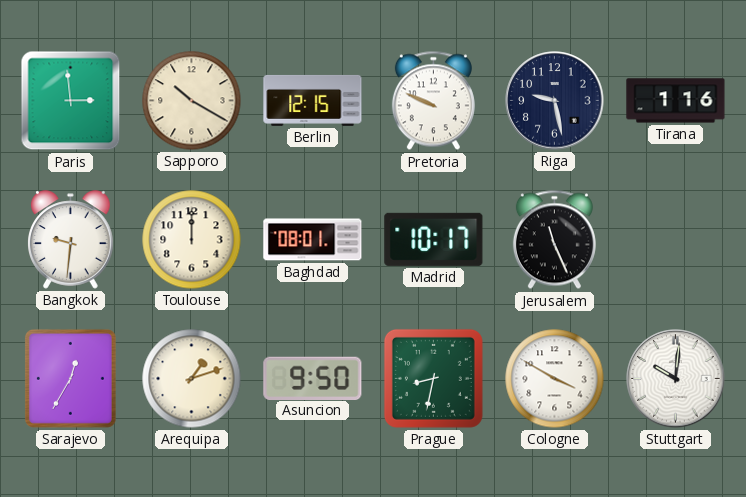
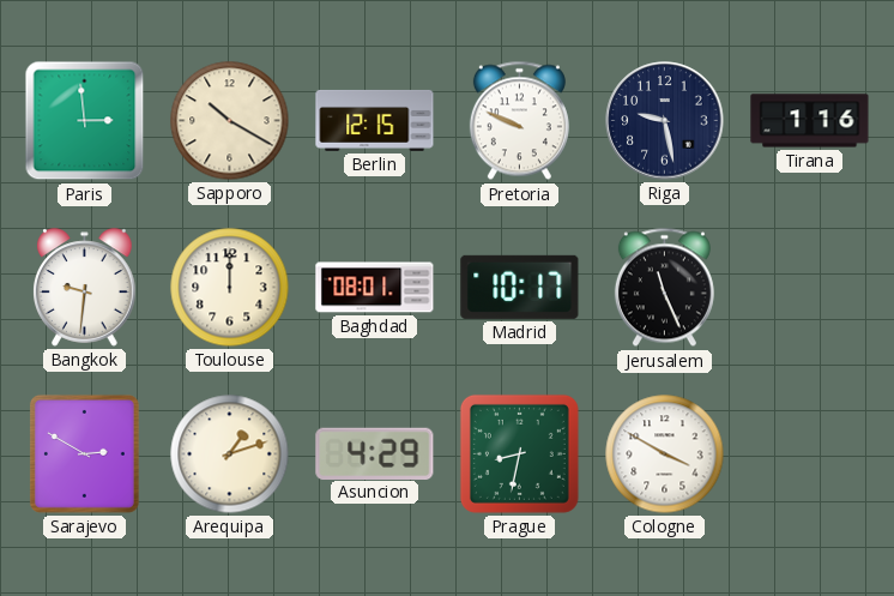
Sarajevo: 12:35 -> 2:50
Asuncion: 9:50 -> 4:29
Stuttgart: 10:01 -> none
